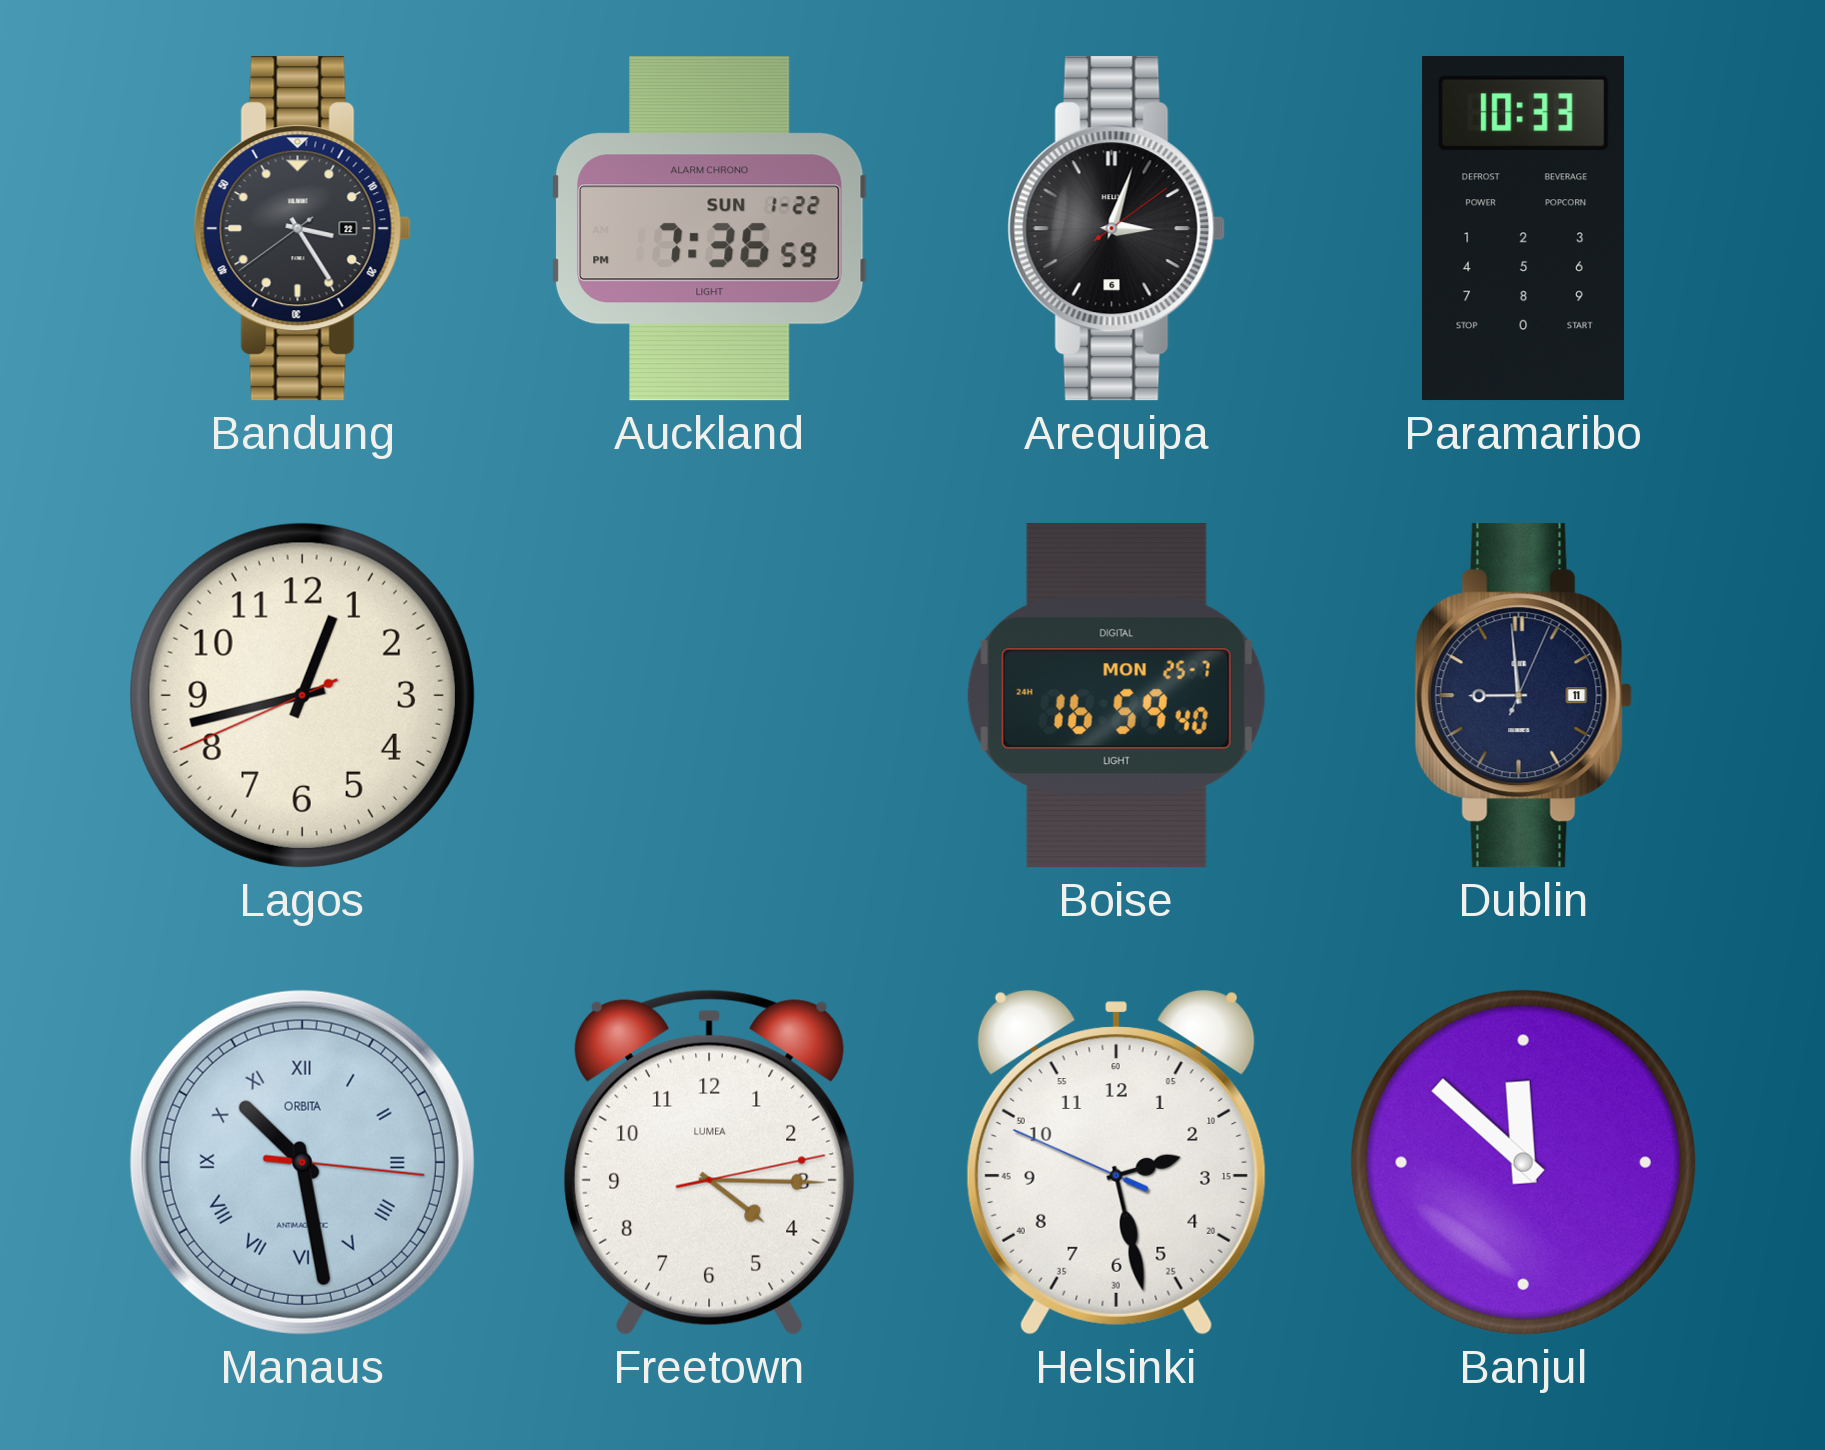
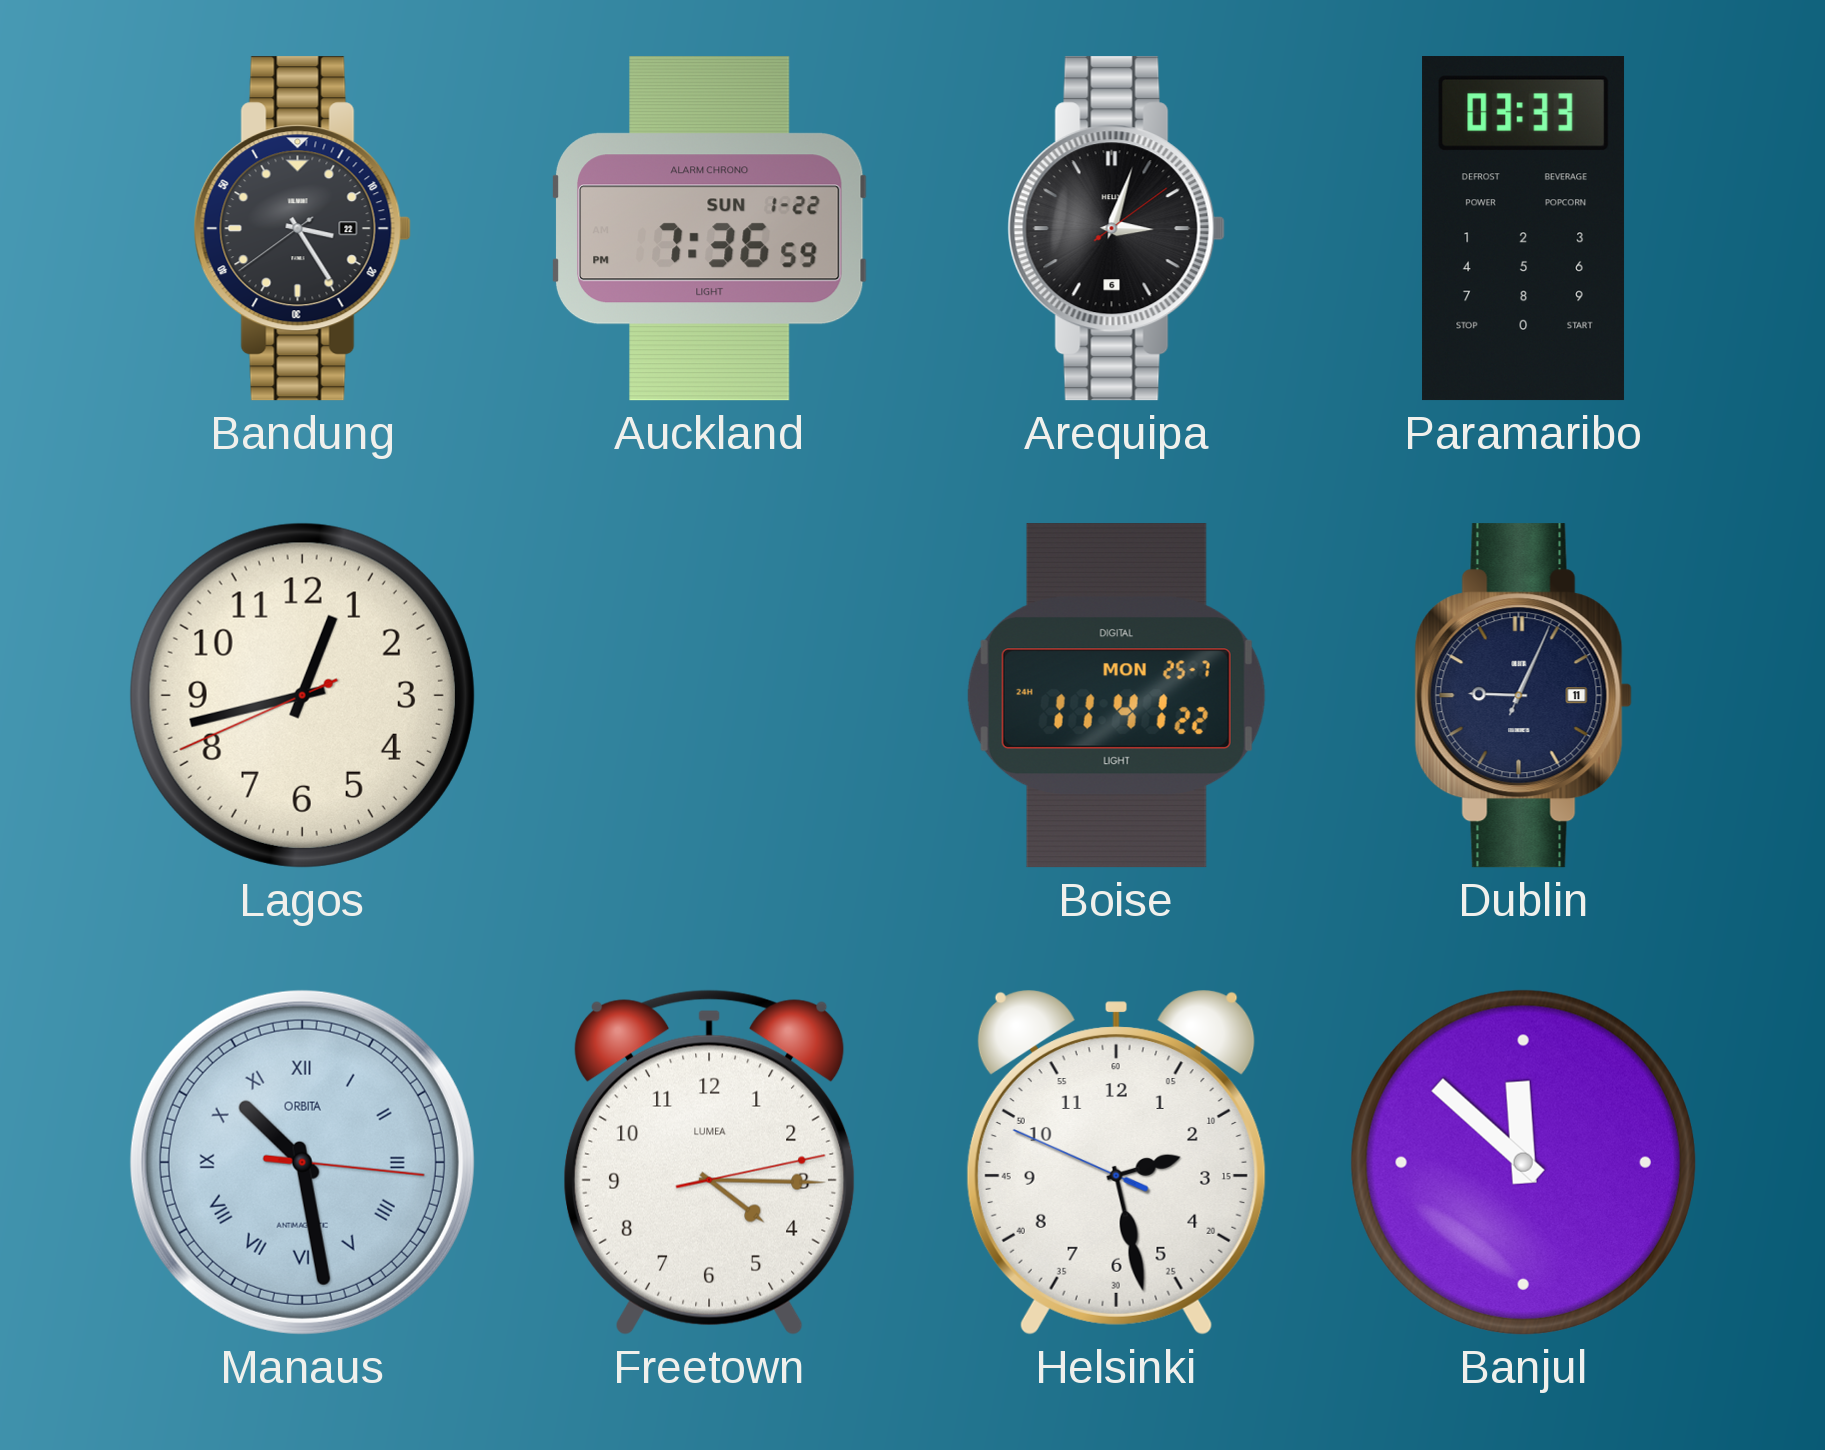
Paramaribo: 10:33 -> 03:33
Boise: 16:59 -> 11:41
Dublin: 8:59 -> 9:04
